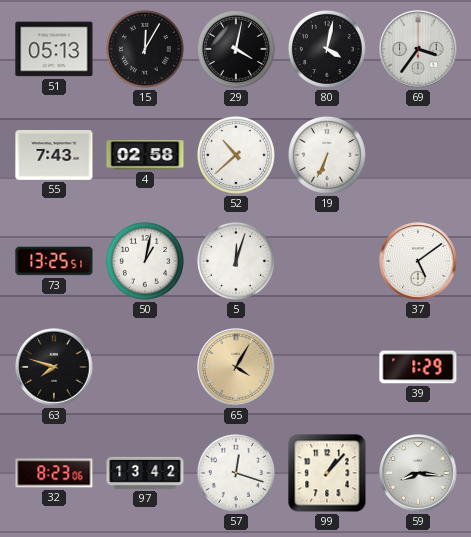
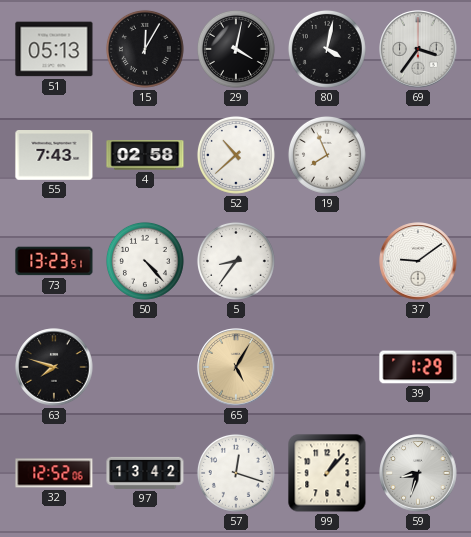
19: 6:34 -> 7:56
73: 13:25 -> 13:23
50: 1:02 -> 4:23
5: 12:03 -> 8:36
37: 5:09 -> 9:09
65: 4:05 -> 5:05
32: 8:23 -> 12:52
59: 8:16 -> 8:33
